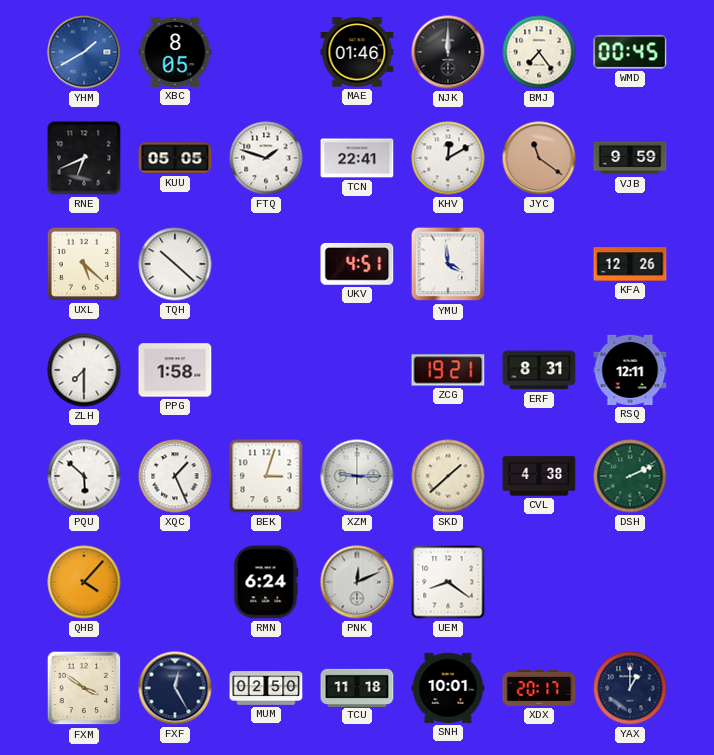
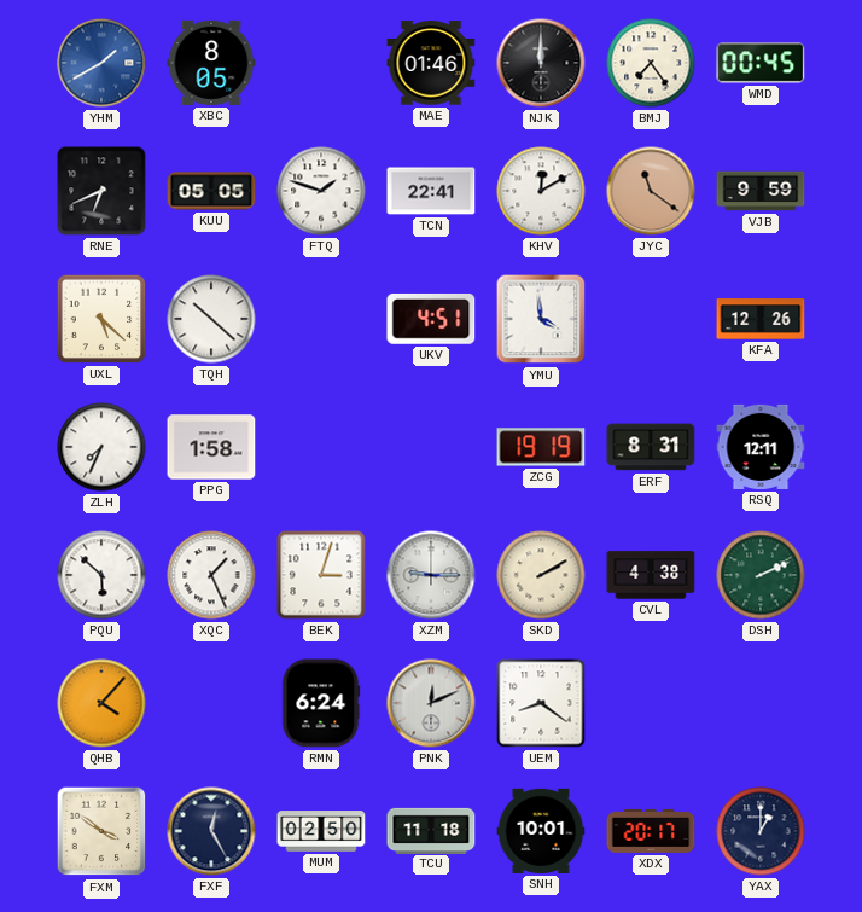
ZLH: 7:30 -> 7:34
ZCG: 19:21 -> 19:19
SKD: 1:38 -> 2:10
